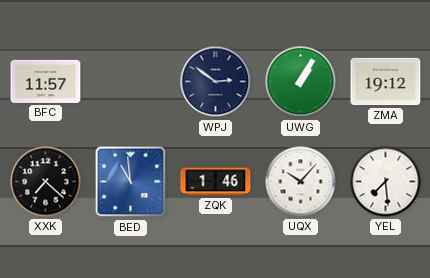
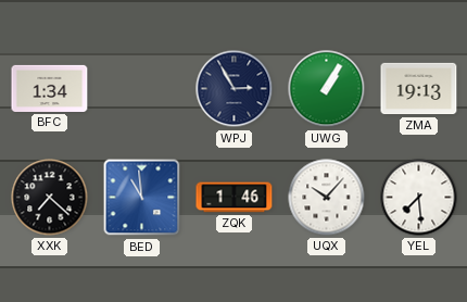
BFC: 11:57 -> 1:34
WPJ: 2:51 -> 2:55
ZMA: 19:12 -> 19:13
